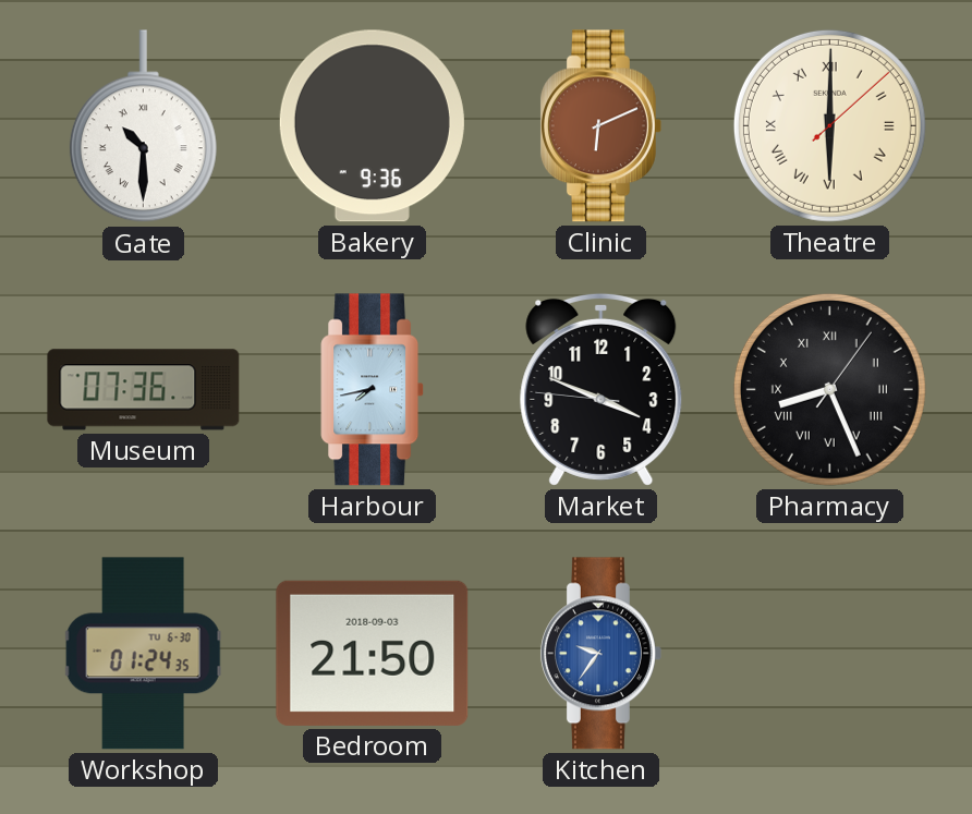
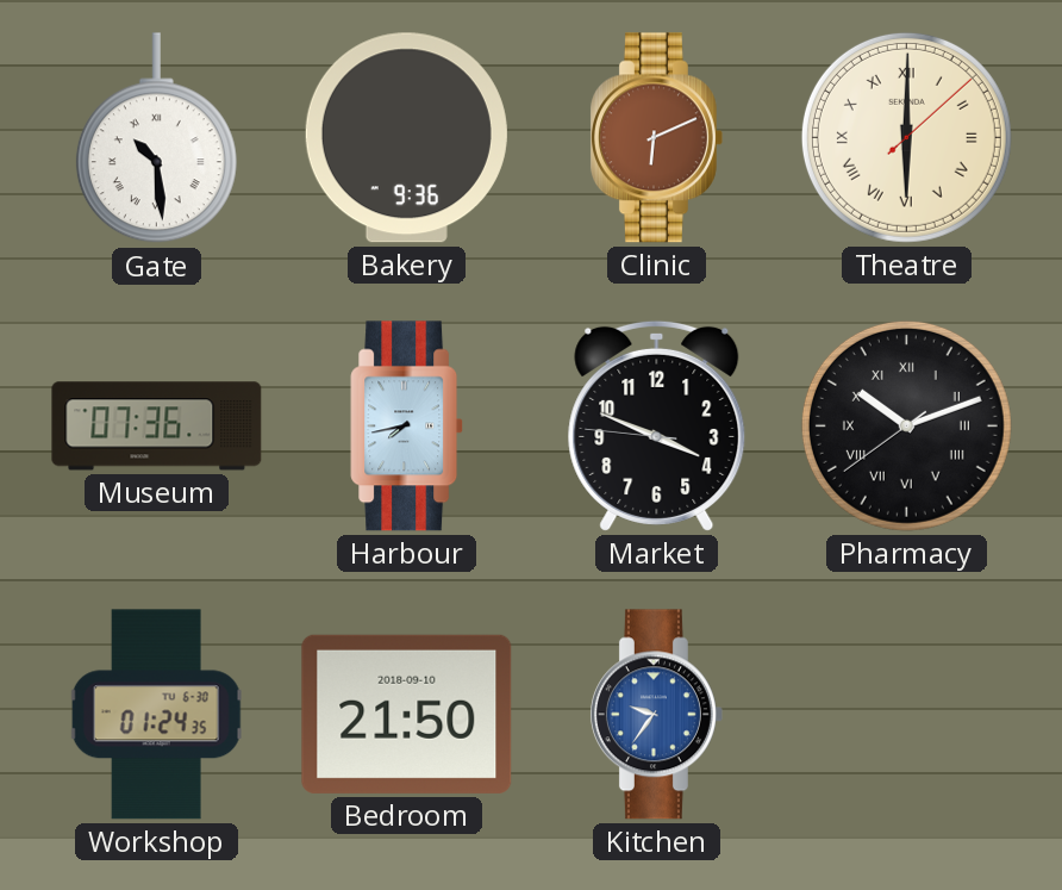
Gate: 10:30 -> 10:29
Pharmacy: 8:26 -> 10:11
Bedroom date: 2018-09-03 -> 2018-09-10
